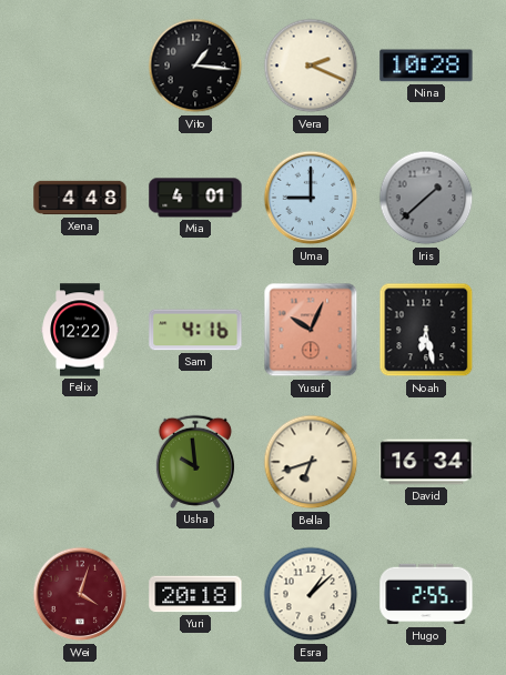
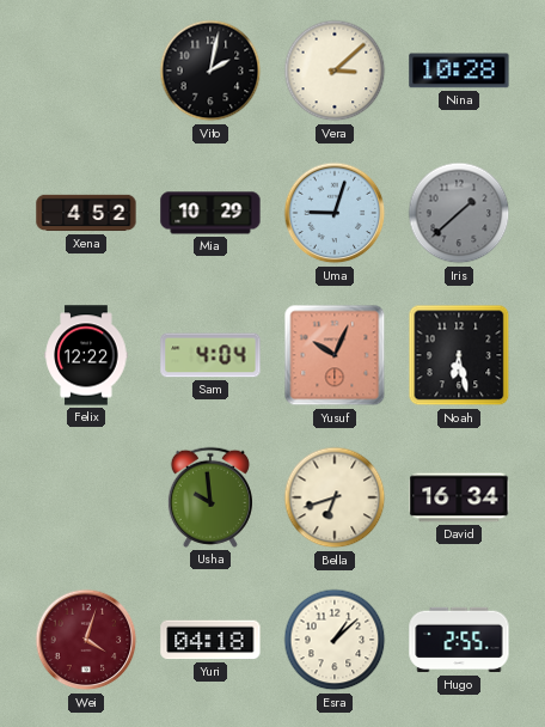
Vito: 1:16 -> 2:02
Vera: 2:19 -> 3:08
Xena: 4:48 -> 4:52
Mia: 4:01 -> 10:29
Uma: 9:00 -> 9:03
Sam: 4:16 -> 4:04
Yuri: 20:18 -> 04:18
